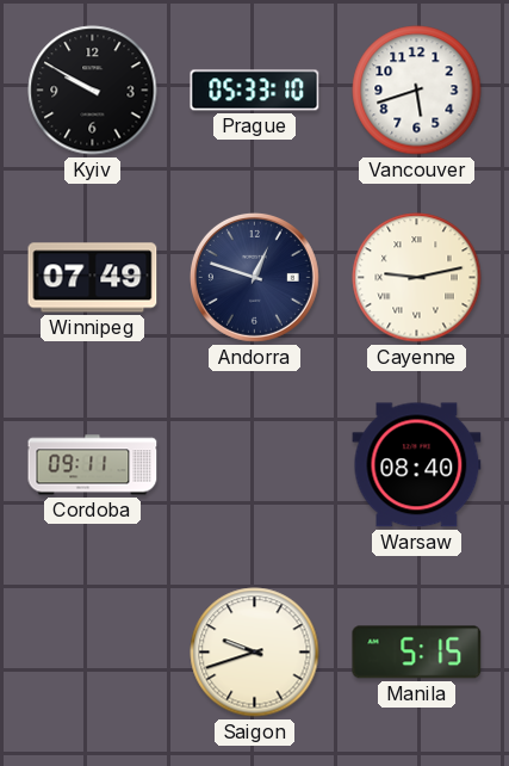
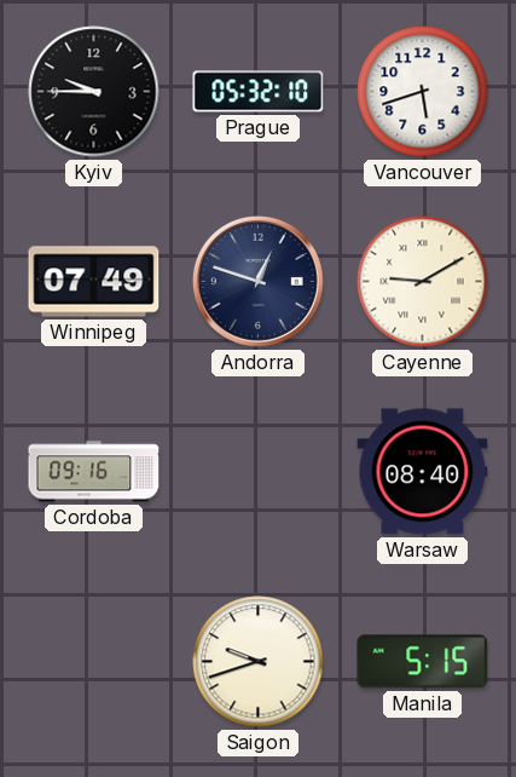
Kyiv: 9:50 -> 9:45
Prague: 05:33 -> 05:32
Cayenne: 9:13 -> 9:10
Cordoba: 09:11 -> 09:16
